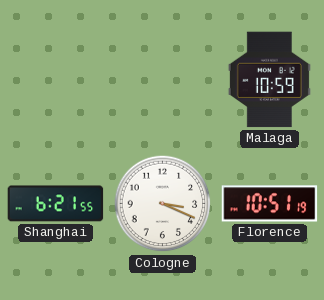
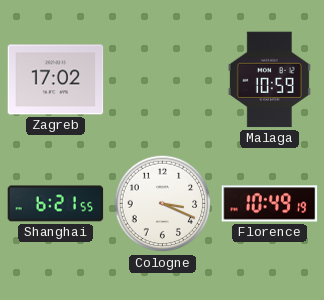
Zagreb: none -> 17:02
Florence: 10:51 -> 10:49
